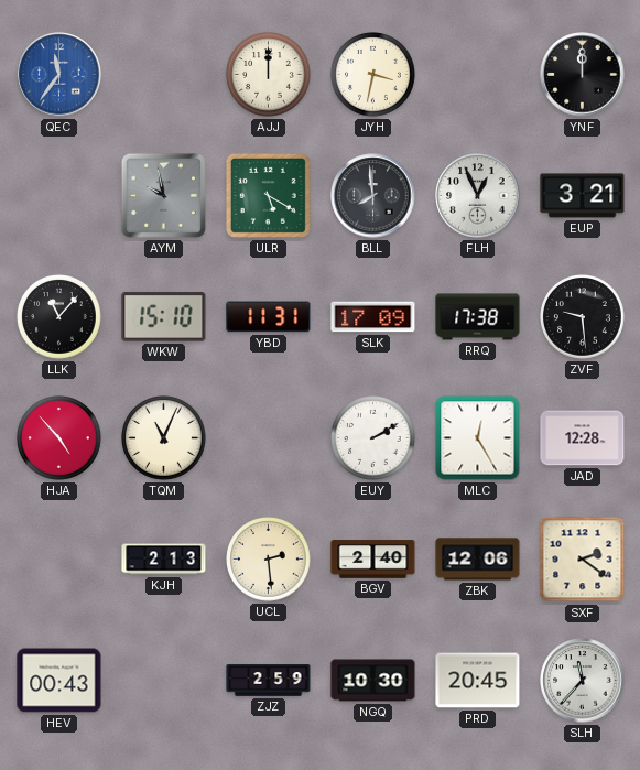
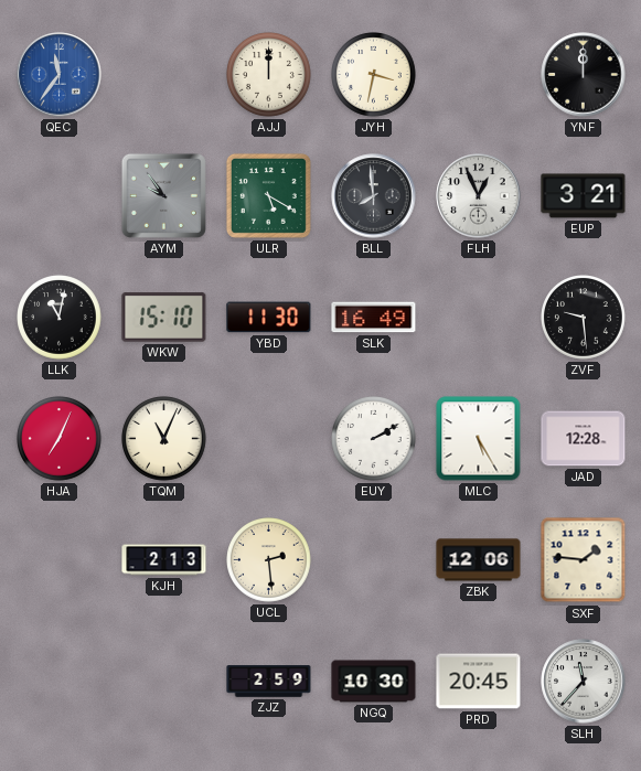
AYM: 9:58 -> 9:54
LLK: 11:07 -> 11:02
YBD: 11:31 -> 11:30
SLK: 17:09 -> 16:49
RRQ: 17:38 -> none
HJA: 4:53 -> 7:04
MLC: 12:25 -> 5:25
BGV: 2:40 -> none
SXF: 2:21 -> 1:46
HEV: 00:43 -> none
